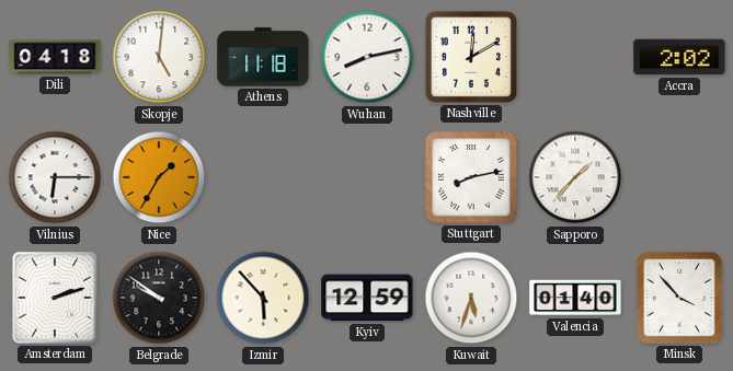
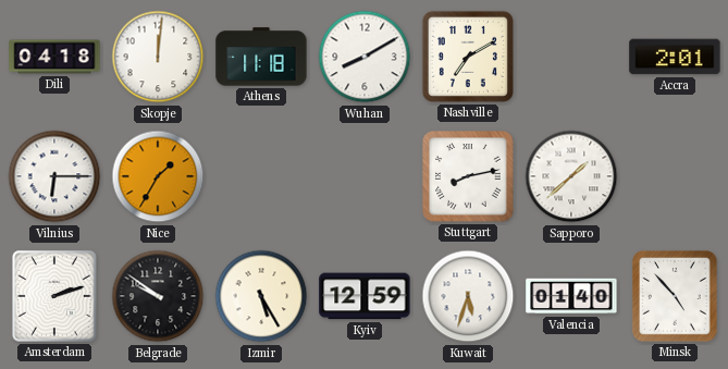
Skopje: 5:01 -> 12:01
Wuhan: 8:13 -> 8:10
Nashville: 12:10 -> 7:10
Accra: 2:02 -> 2:01
Sapporo: 1:37 -> 1:38
Izmir: 5:53 -> 5:25
Minsk: 3:53 -> 4:53
